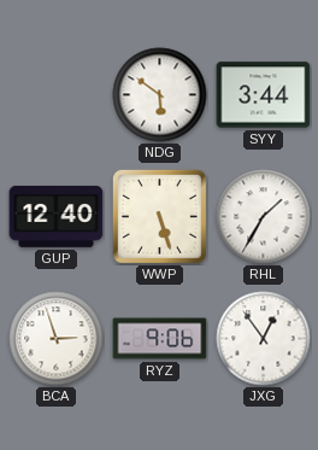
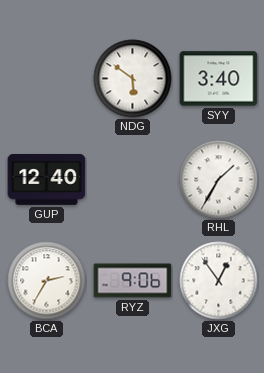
SYY: 3:44 -> 3:40
WWP: 5:27 -> none
BCA: 2:57 -> 2:35
